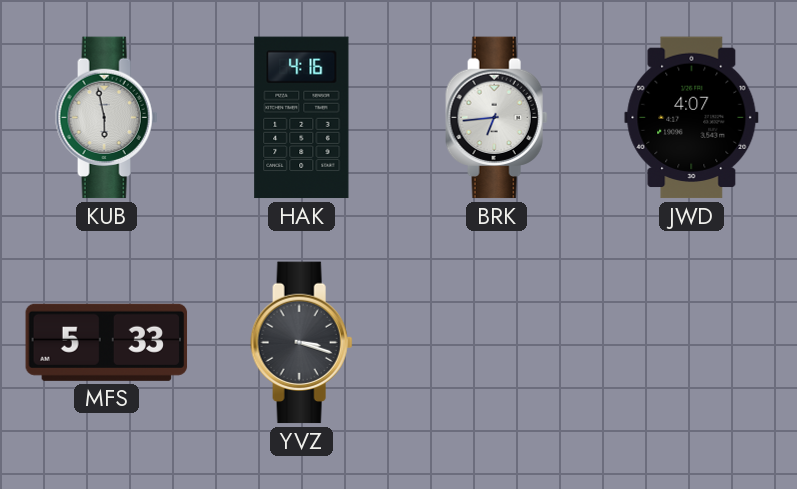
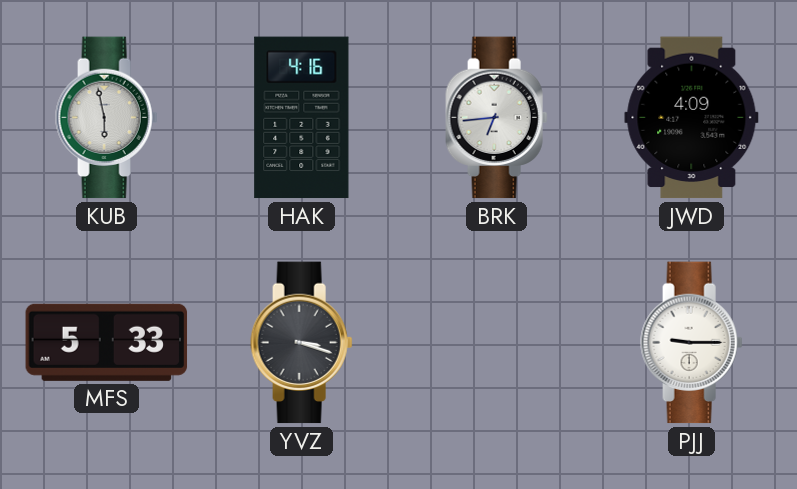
JWD: 4:07 -> 4:09
PJJ: none -> 9:15
